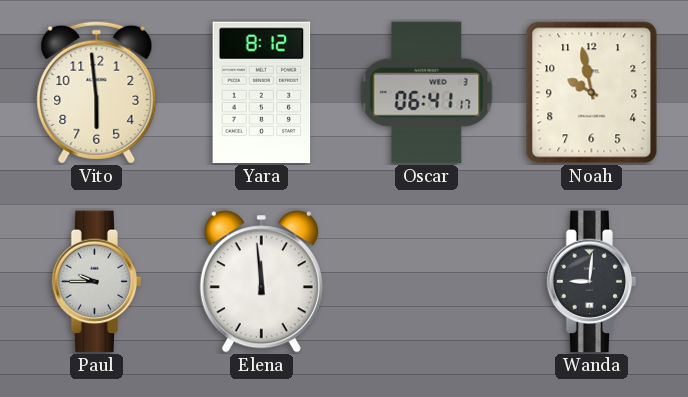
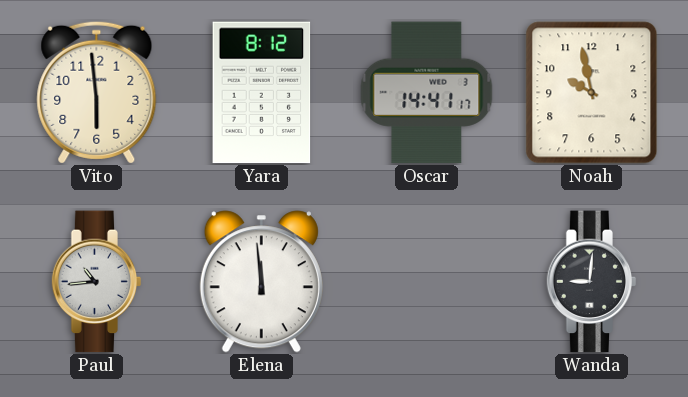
Oscar: 06:41 -> 14:41
Paul: 9:45 -> 10:44
